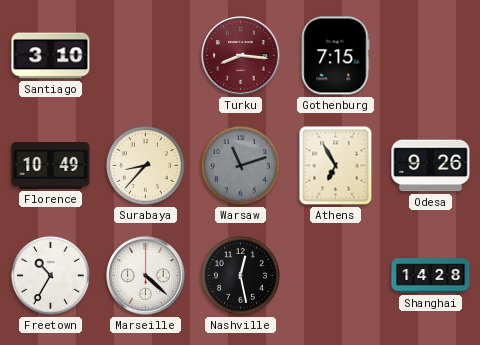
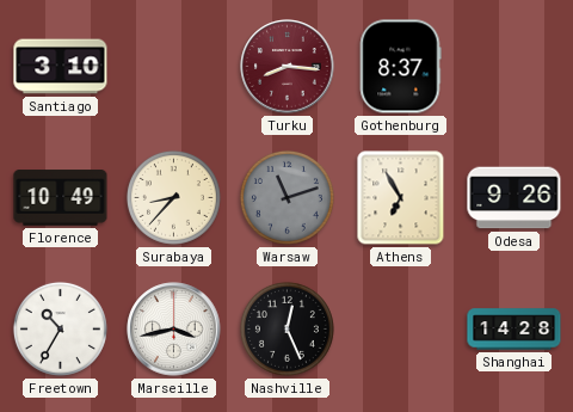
Gothenburg: 7:15 -> 8:37
Marseille: 4:22 -> 3:43
Nashville: 12:28 -> 12:26
